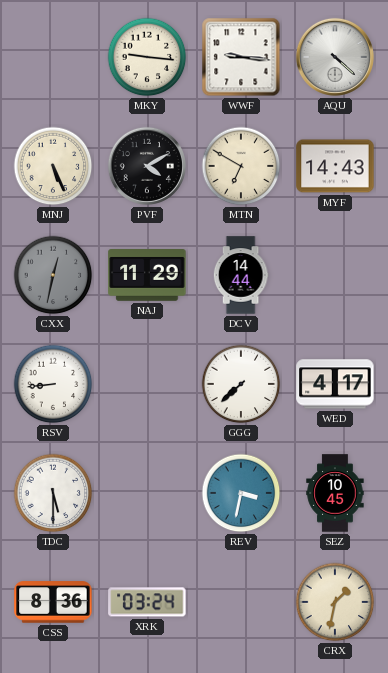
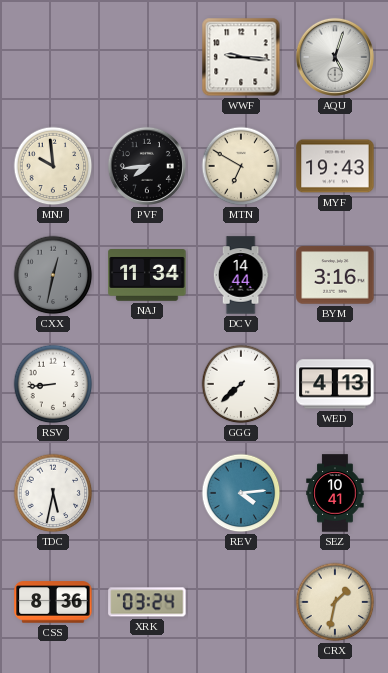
MKY: 9:16 -> none
AQU: 4:22 -> 5:03
MNJ: 5:26 -> 9:59
PVF: 4:10 -> 7:44
MYF: 14:43 -> 19:43
NAJ: 11:29 -> 11:34
BYM: none -> 3:16
WED: 4:17 -> 4:13
TDC: 5:30 -> 5:32
REV: 3:32 -> 4:14
SEZ: 10:45 -> 10:41
